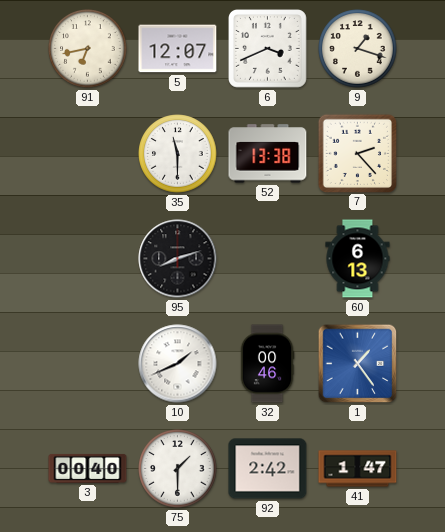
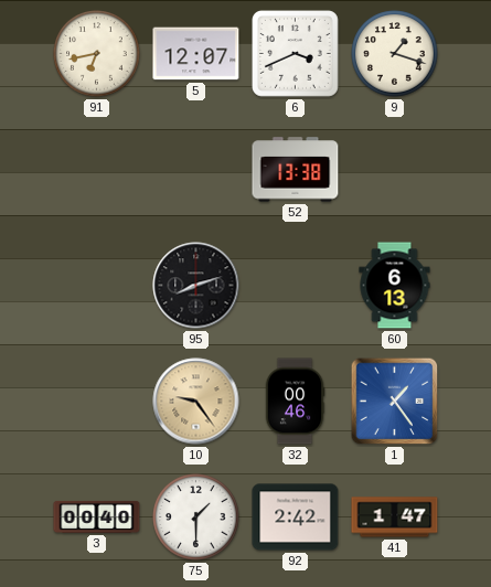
35: 11:30 -> none
7: 2:23 -> none
10: 1:41 -> 9:24
10 dial: white -> champagne
